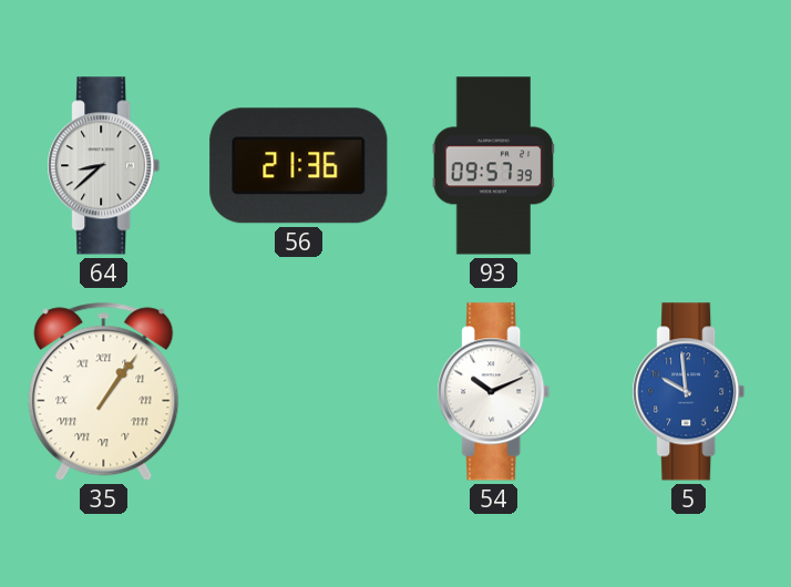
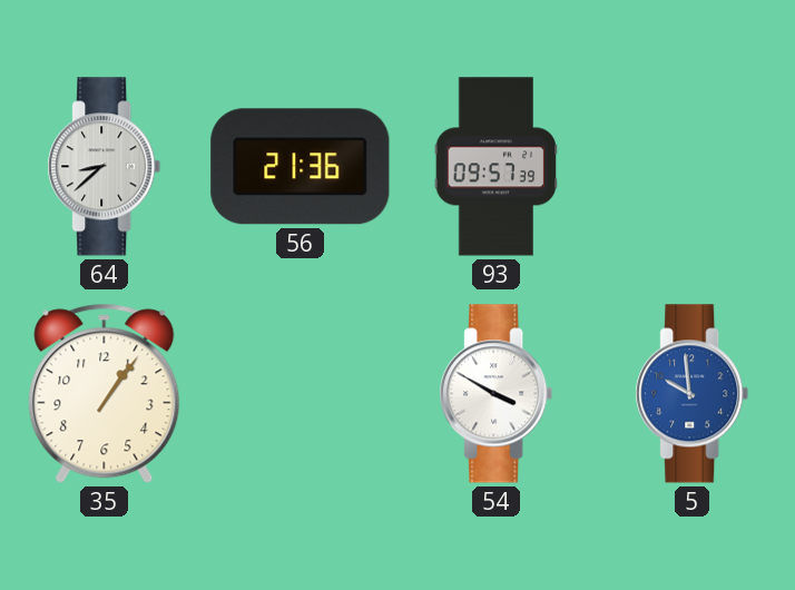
35 numerals: Roman -> Arabic
54: 10:11 -> 3:50
